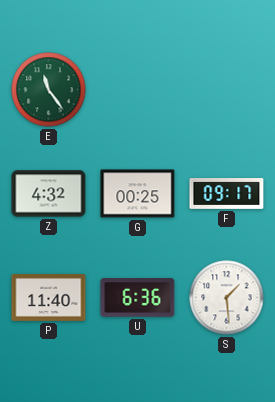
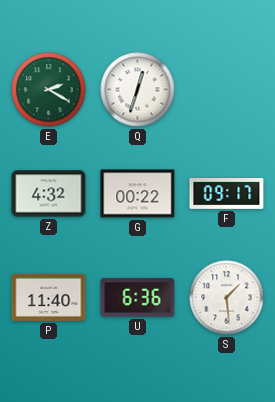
E: 11:24 -> 2:20
Q: none -> 12:33
G: 00:25 -> 00:22
